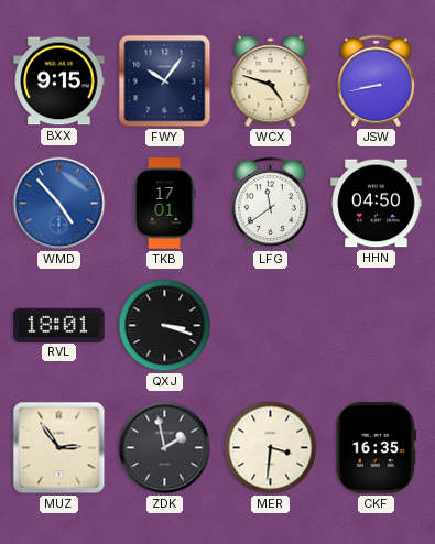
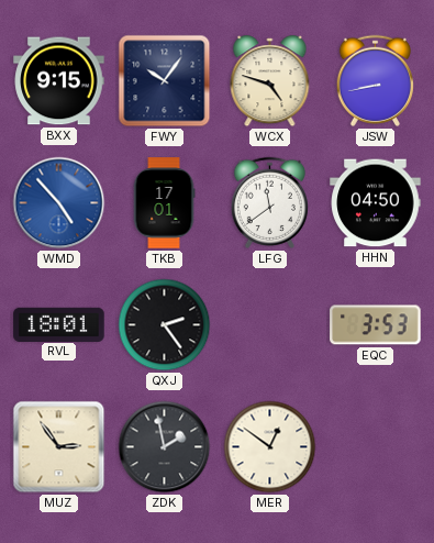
QXJ: 3:18 -> 2:24
EQC: none -> 3:53
MER: 3:31 -> 12:51
CKF: 16:35 -> none
